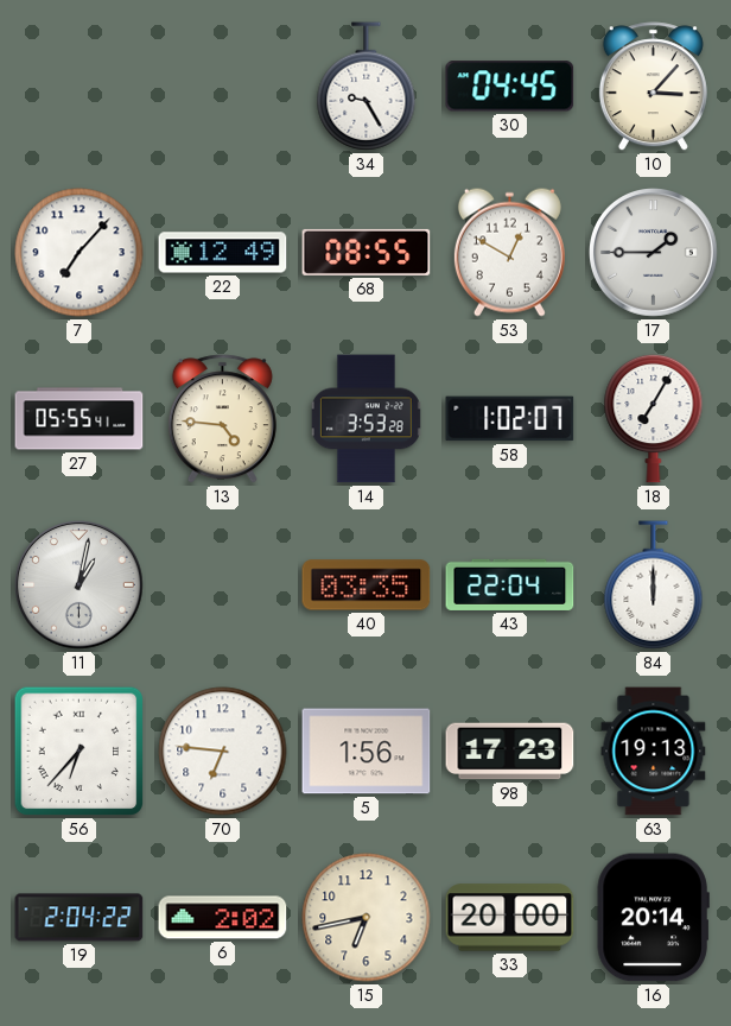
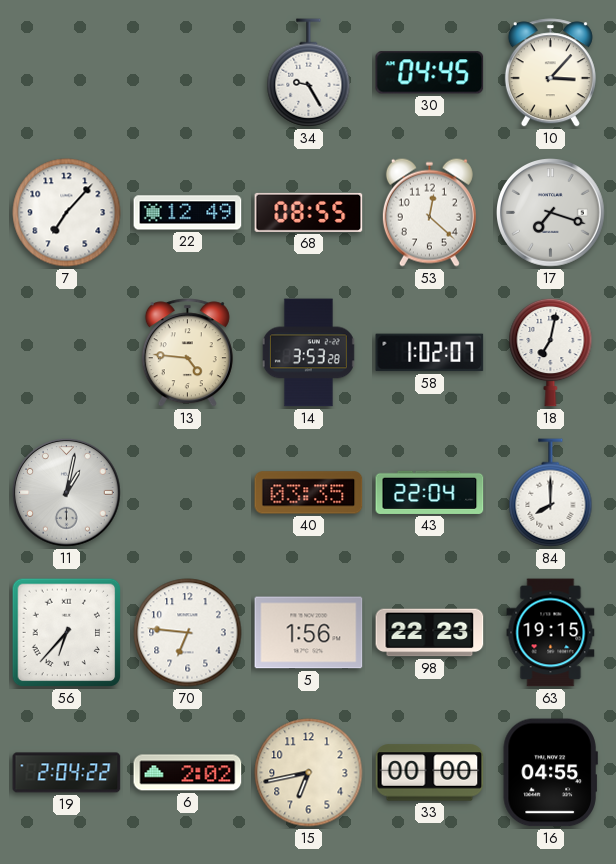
53: 12:50 -> 12:22
17: 1:45 -> 7:18
27: 05:55 -> none
18: 7:05 -> 7:02
84: 12:00 -> 8:00
98: 17:23 -> 22:23
63: 19:13 -> 19:15
33: 20:00 -> 00:00
16: 20:14 -> 04:55
